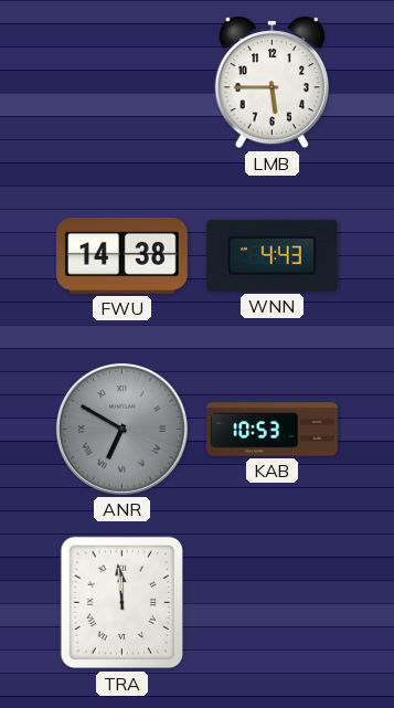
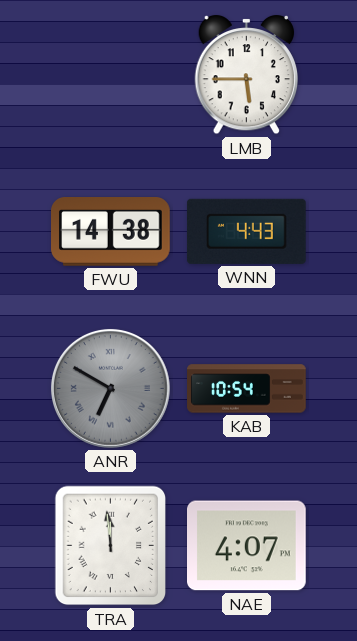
KAB: 10:53 -> 10:54
NAE: none -> 4:07
